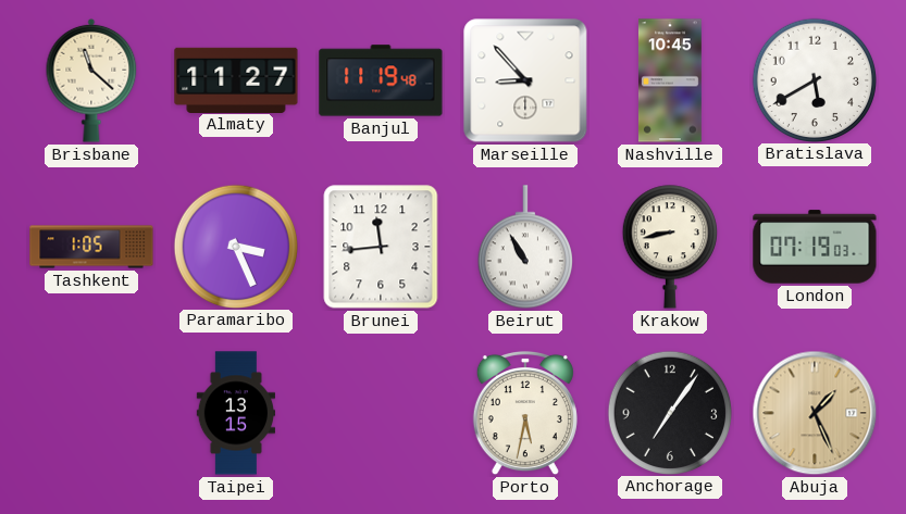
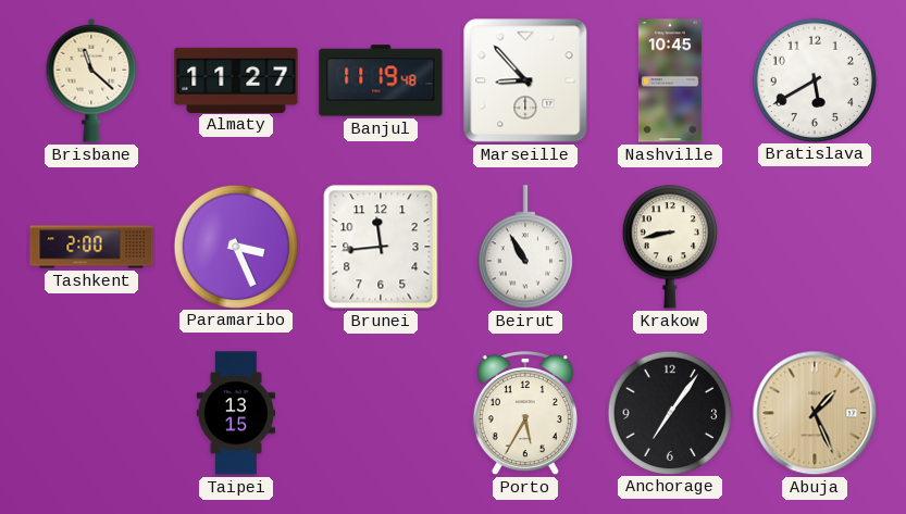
Tashkent: 1:05 -> 2:00
London: 07:19 -> none
Porto: 5:32 -> 5:35
